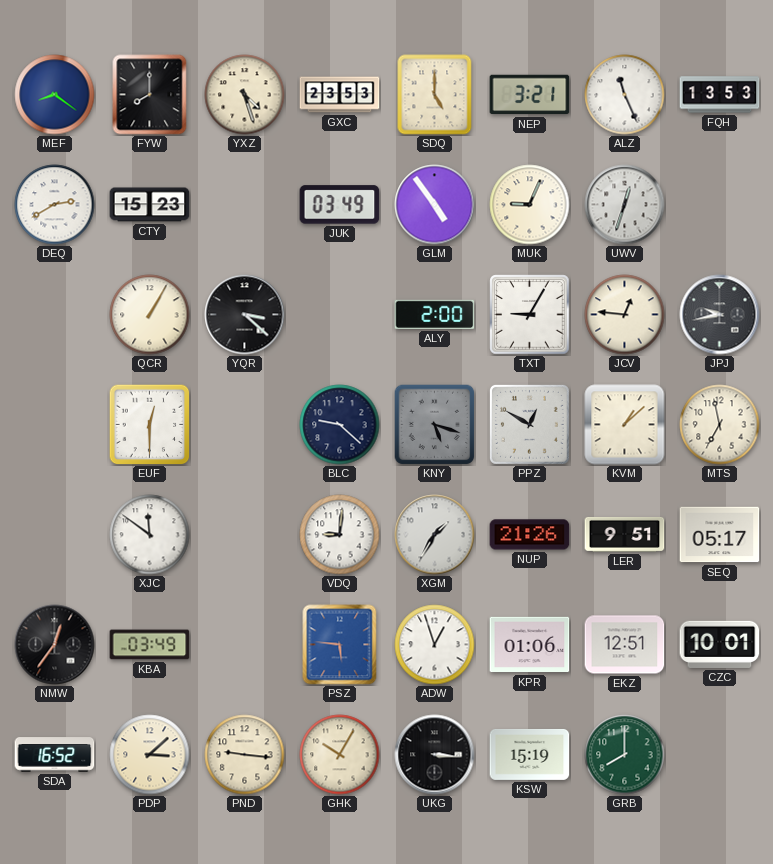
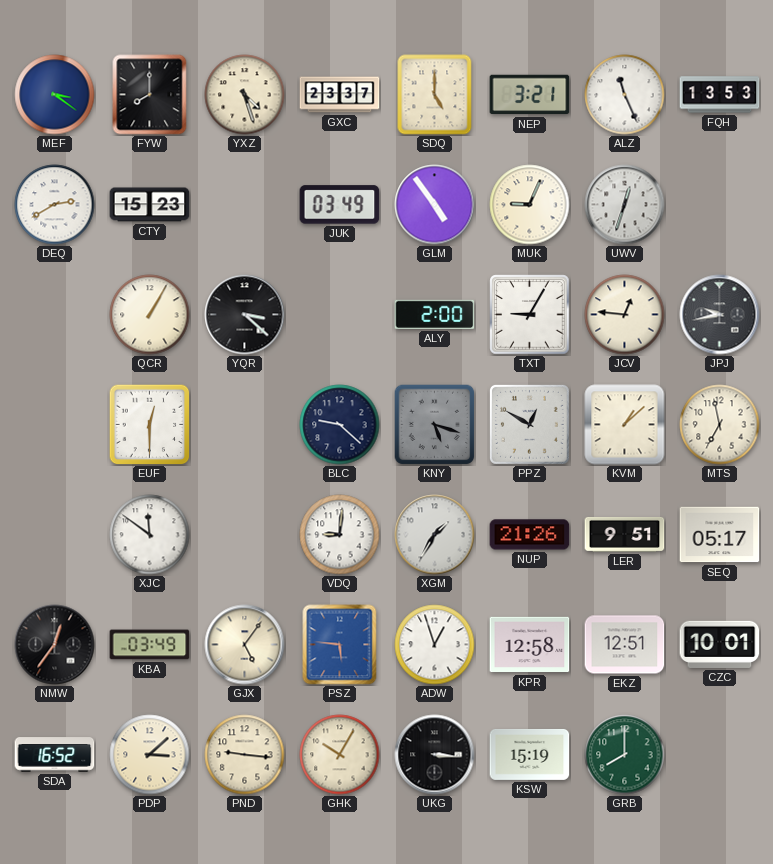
MEF: 8:21 -> 3:21
GXC: 23:53 -> 23:37
GJX: none -> 5:06
KPR: 01:06 -> 12:58
